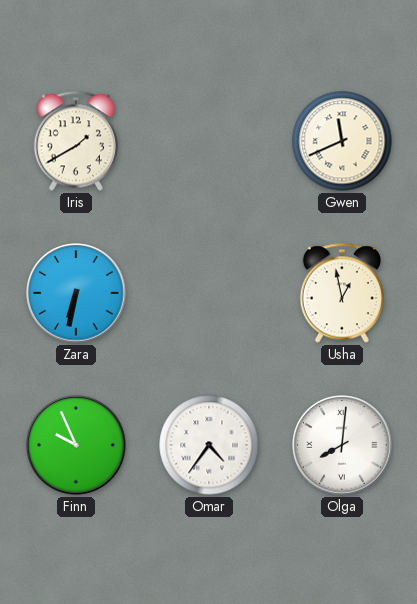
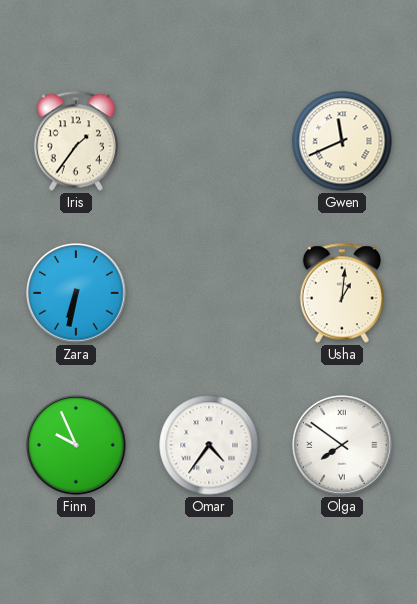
Iris: 1:40 -> 1:36
Usha: 12:58 -> 1:01
Olga: 8:01 -> 7:51
